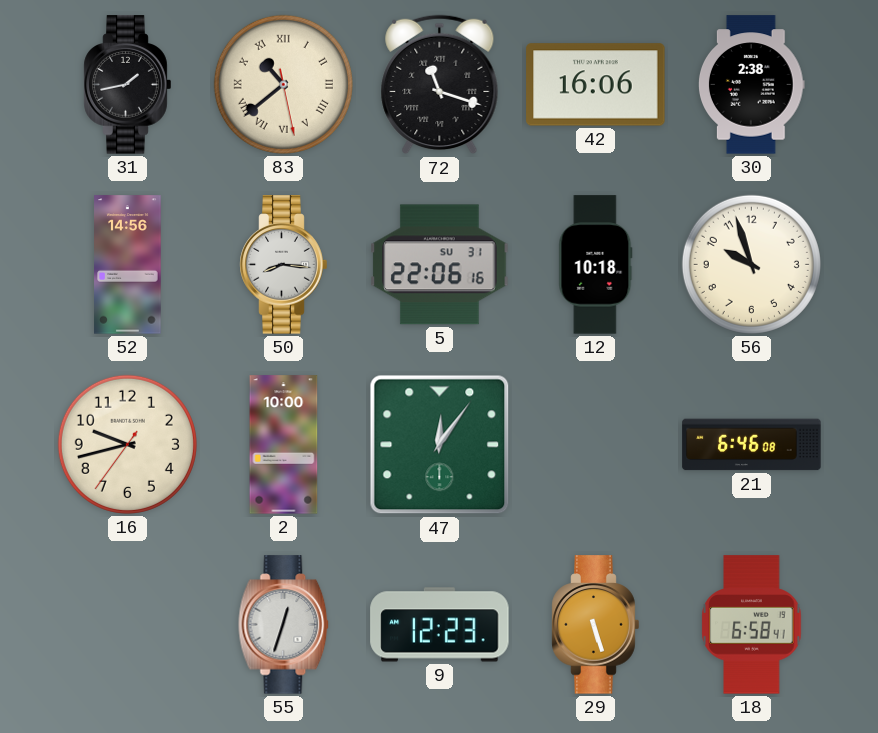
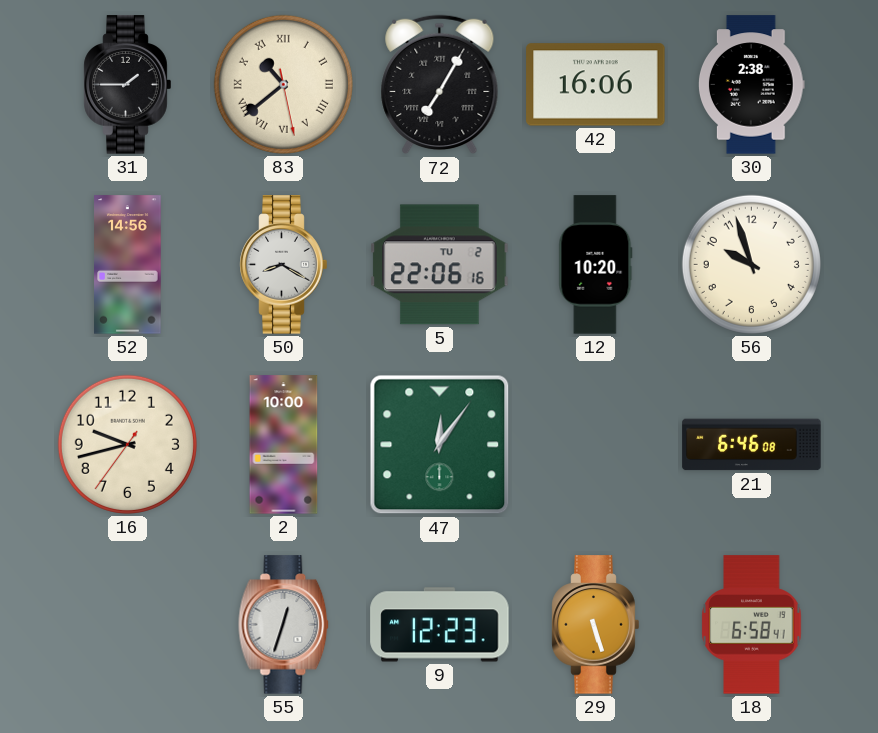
31: 1:43 -> 1:45
72: 11:18 -> 7:05
50: 8:16 -> 8:20
5 date: SU 31 -> TU 2
12: 10:18 -> 10:20
